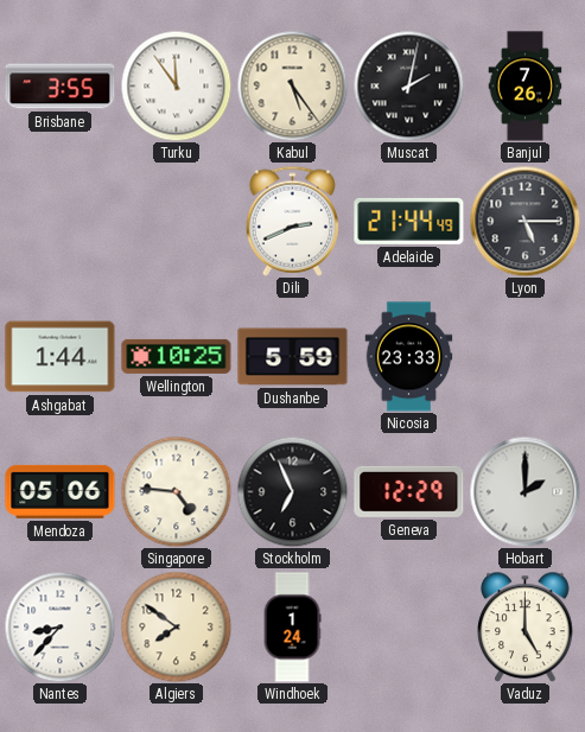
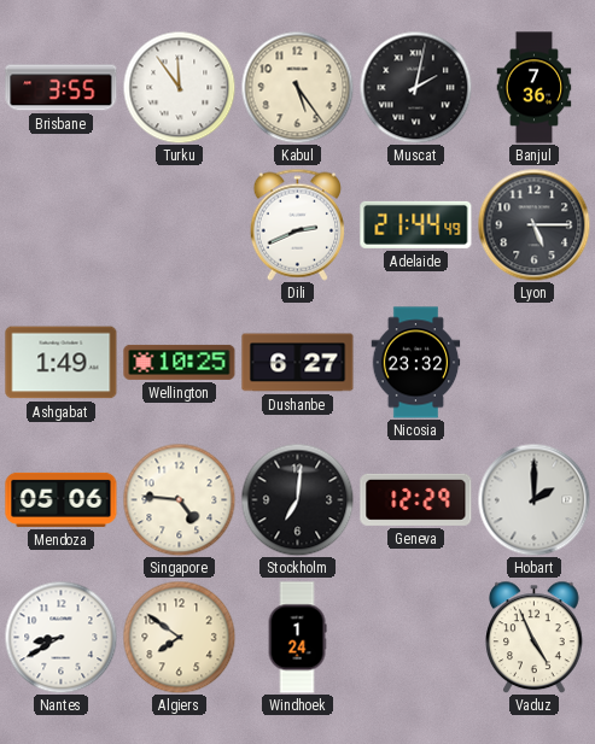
Banjul: 7:26 -> 7:36
Ashgabat: 1:44 -> 1:49
Dushanbe: 5:59 -> 6:27
Nicosia: 23:33 -> 23:32
Stockholm: 6:56 -> 7:01
Nantes: 8:37 -> 8:40
Vaduz: 5:00 -> 4:56
